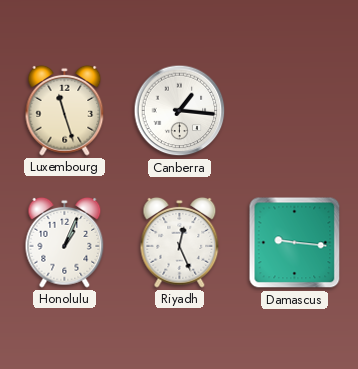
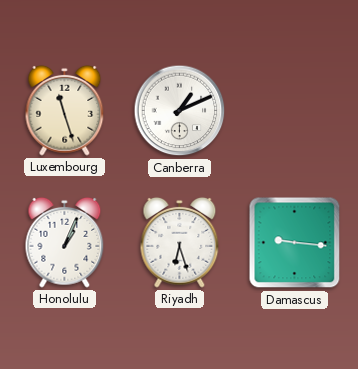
Canberra: 1:16 -> 1:11
Riyadh: 12:26 -> 6:27
